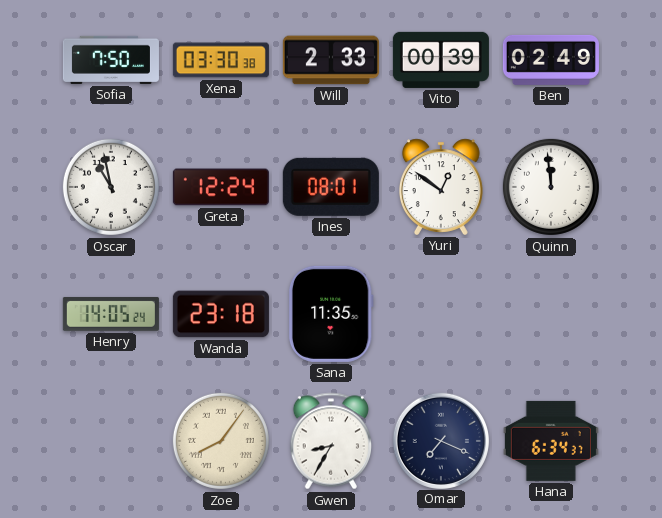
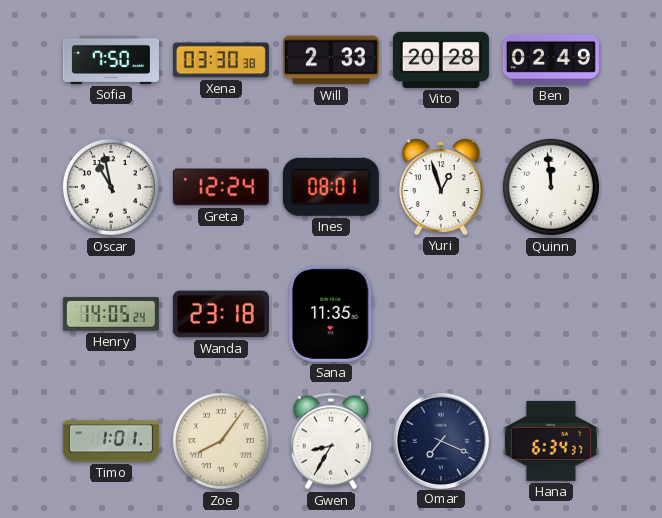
Vito: 00:39 -> 20:28
Yuri: 12:51 -> 12:57
Timo: none -> 1:01
